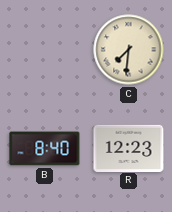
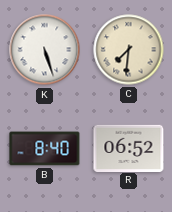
K: none -> 5:27
R: 12:23 -> 06:52
